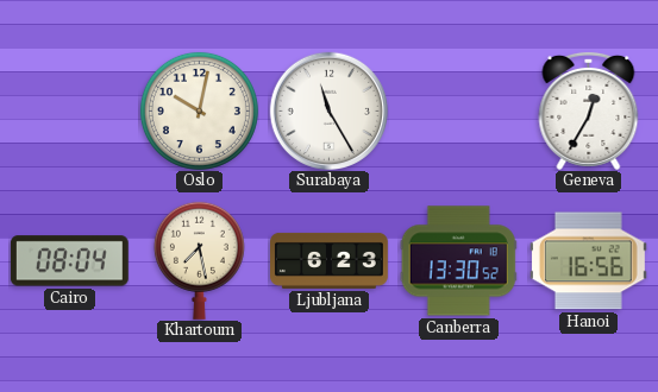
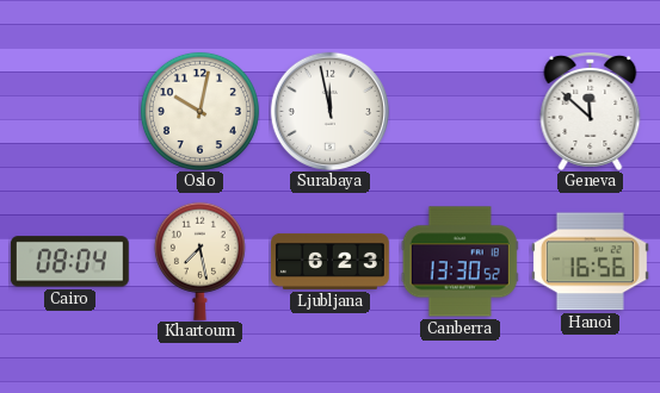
Surabaya: 11:25 -> 11:58
Geneva: 12:35 -> 11:52
